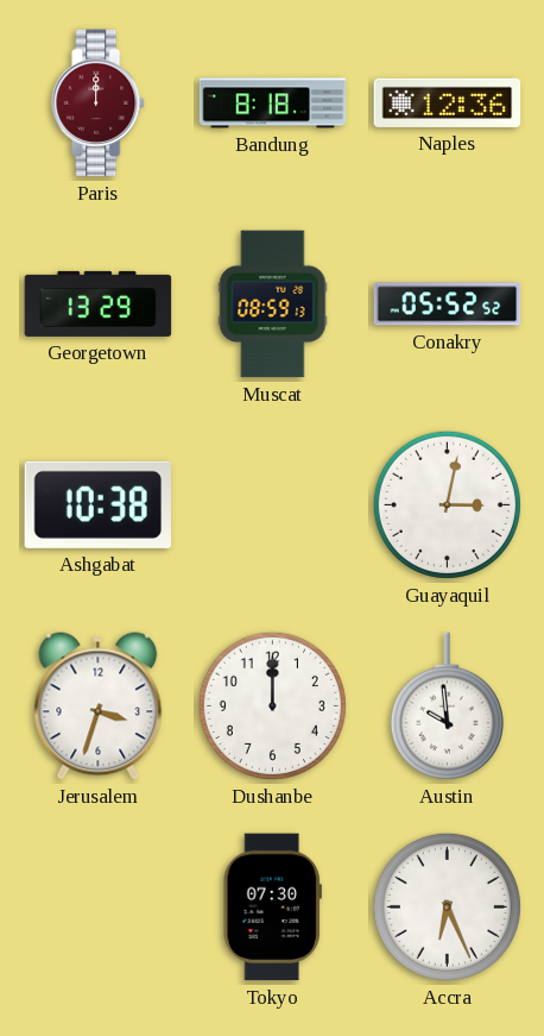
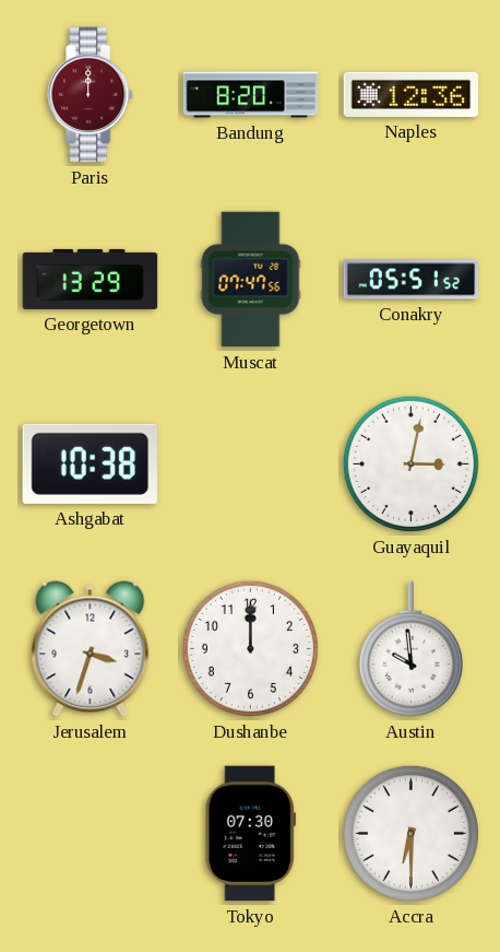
Bandung: 8:18 -> 8:20
Muscat: 08:59 -> 07:47
Conakry: 05:52 -> 05:51
Accra: 6:26 -> 6:30
